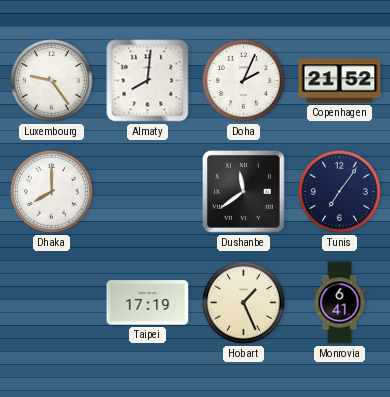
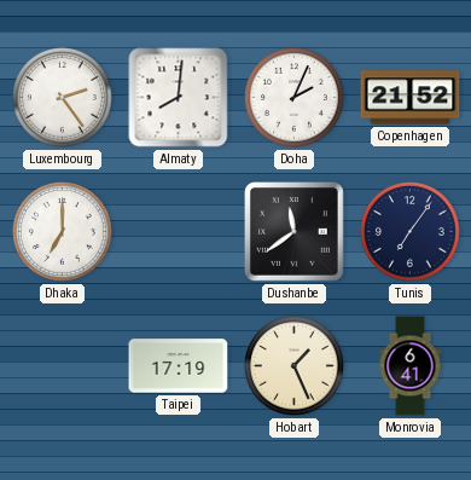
Luxembourg: 9:24 -> 2:24
Dhaka: 8:00 -> 7:00
